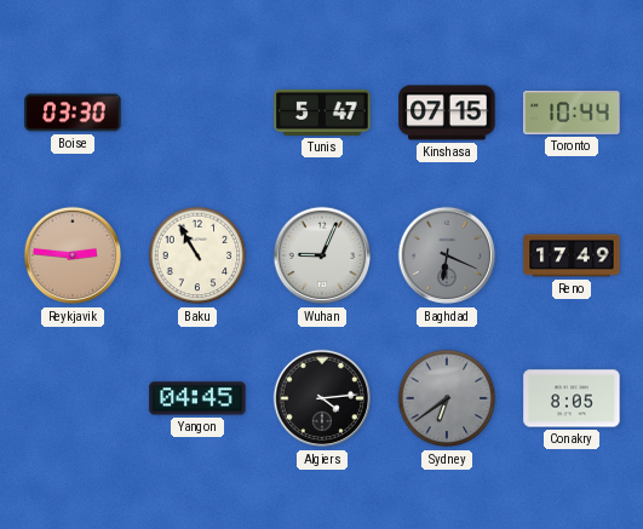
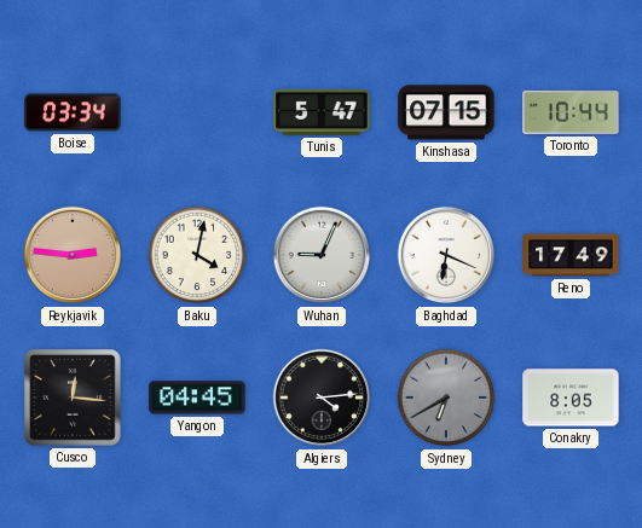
Boise: 03:30 -> 03:34
Baku: 10:55 -> 4:02
Baghdad dial: grey -> white
Cusco: none -> 12:16
Sydney: 6:39 -> 6:40
